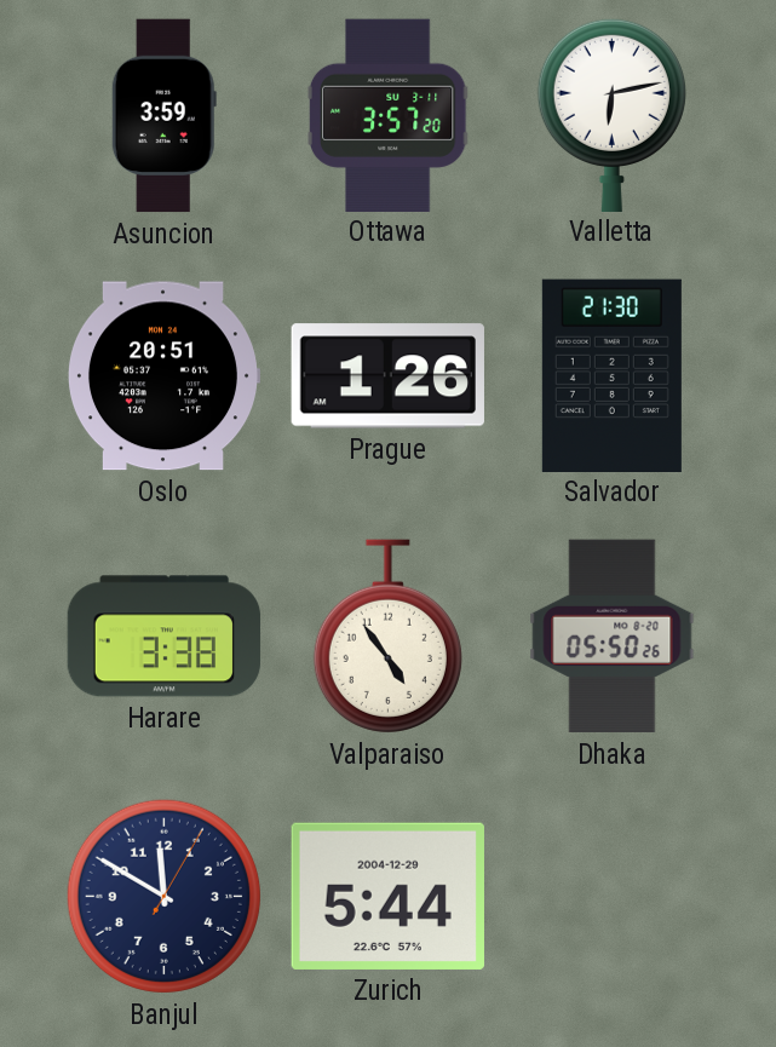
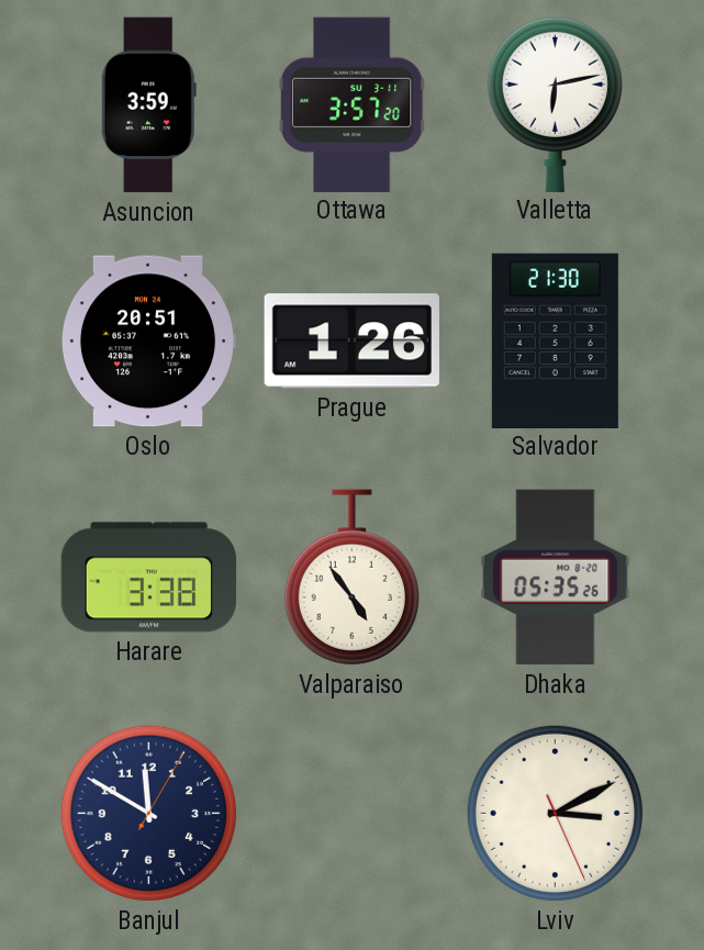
Dhaka: 05:50 -> 05:35
Zurich: 5:44 -> none
Lviv: none -> 3:10
